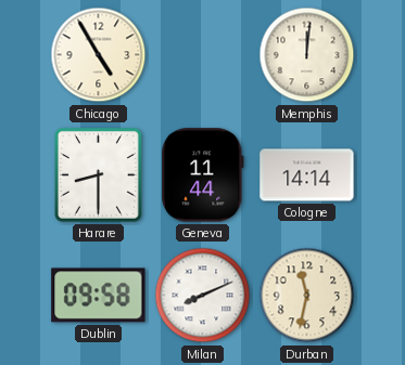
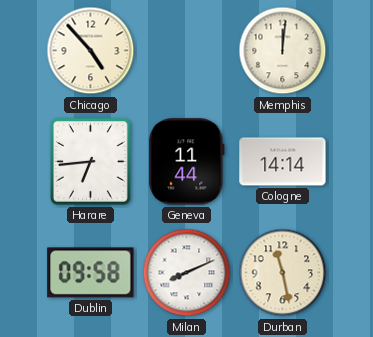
Chicago: 4:55 -> 4:53
Harare: 8:30 -> 6:44
Durban: 11:32 -> 11:28
